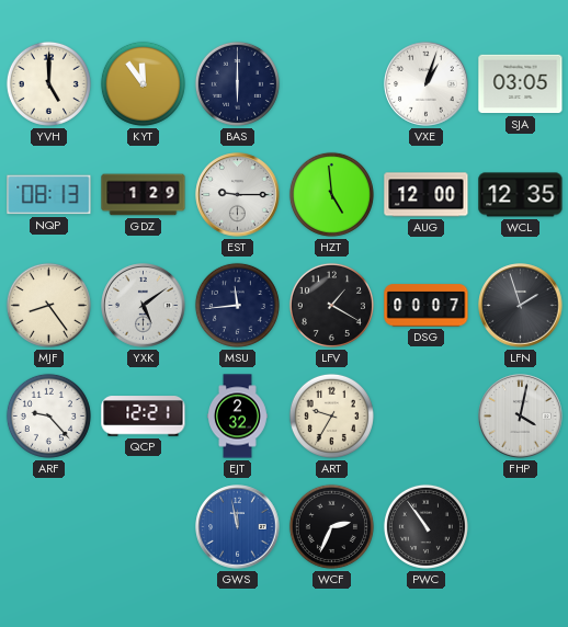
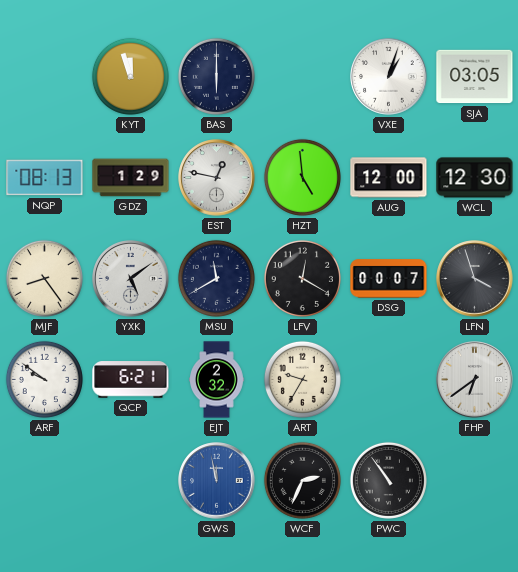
YVH: 5:00 -> none
KYT: 11:54 -> 11:57
EST: 9:15 -> 12:47
WCL: 12:35 -> 12:30
MSU: 11:44 -> 11:40
LFV: 1:20 -> 12:20
LFN: 1:57 -> 3:57
ARF: 9:23 -> 9:51
QCP: 12:21 -> 6:21
FHP: 4:02 -> 6:39
